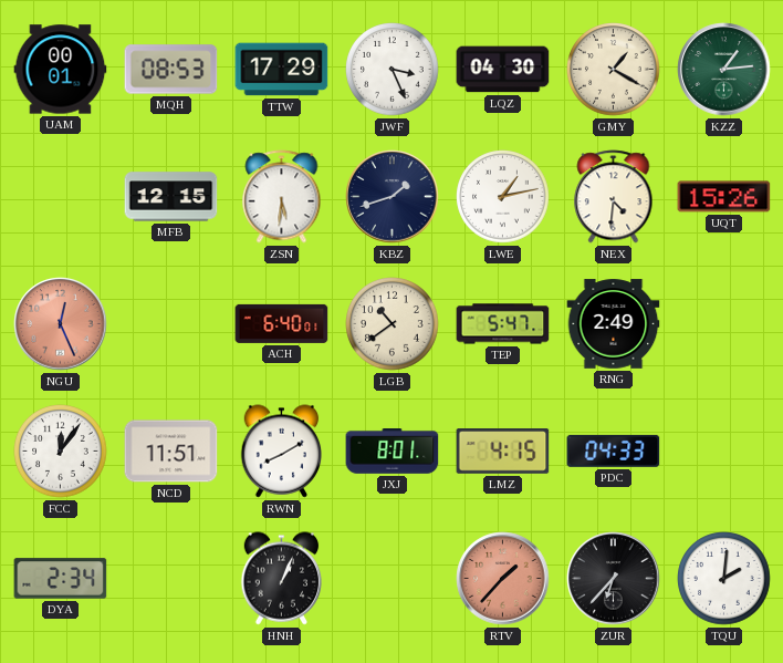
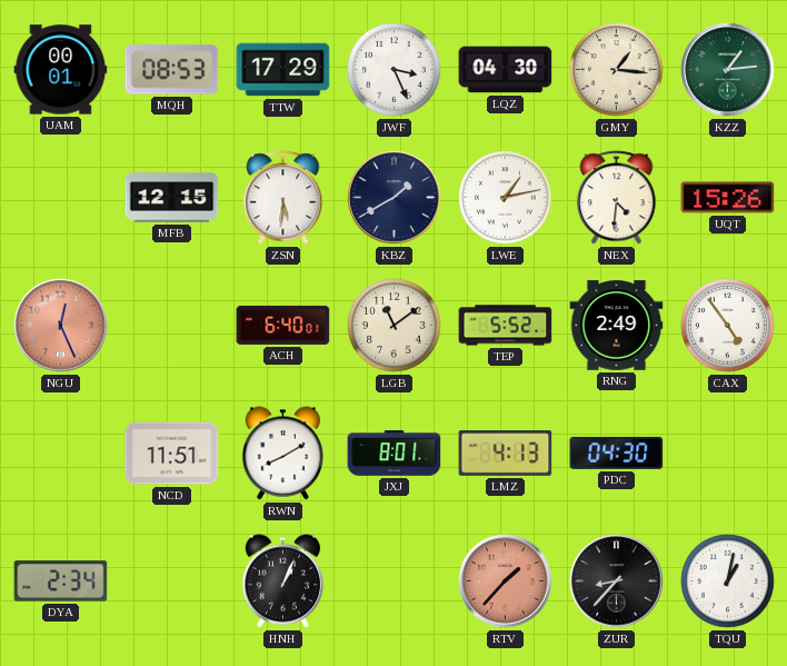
GMY: 1:20 -> 1:16
KBZ: 1:42 -> 1:40
LGB: 10:39 -> 11:09
TEP: 5:47 -> 5:52
CAX: none -> 4:54
FCC: 12:06 -> none
LMZ: 4:15 -> 4:13
PDC: 04:33 -> 04:30
ZUR: 6:37 -> 8:37
TQU: 2:01 -> 1:02
